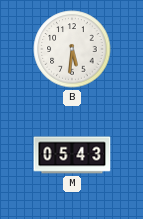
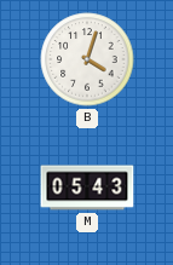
B: 5:31 -> 4:03
